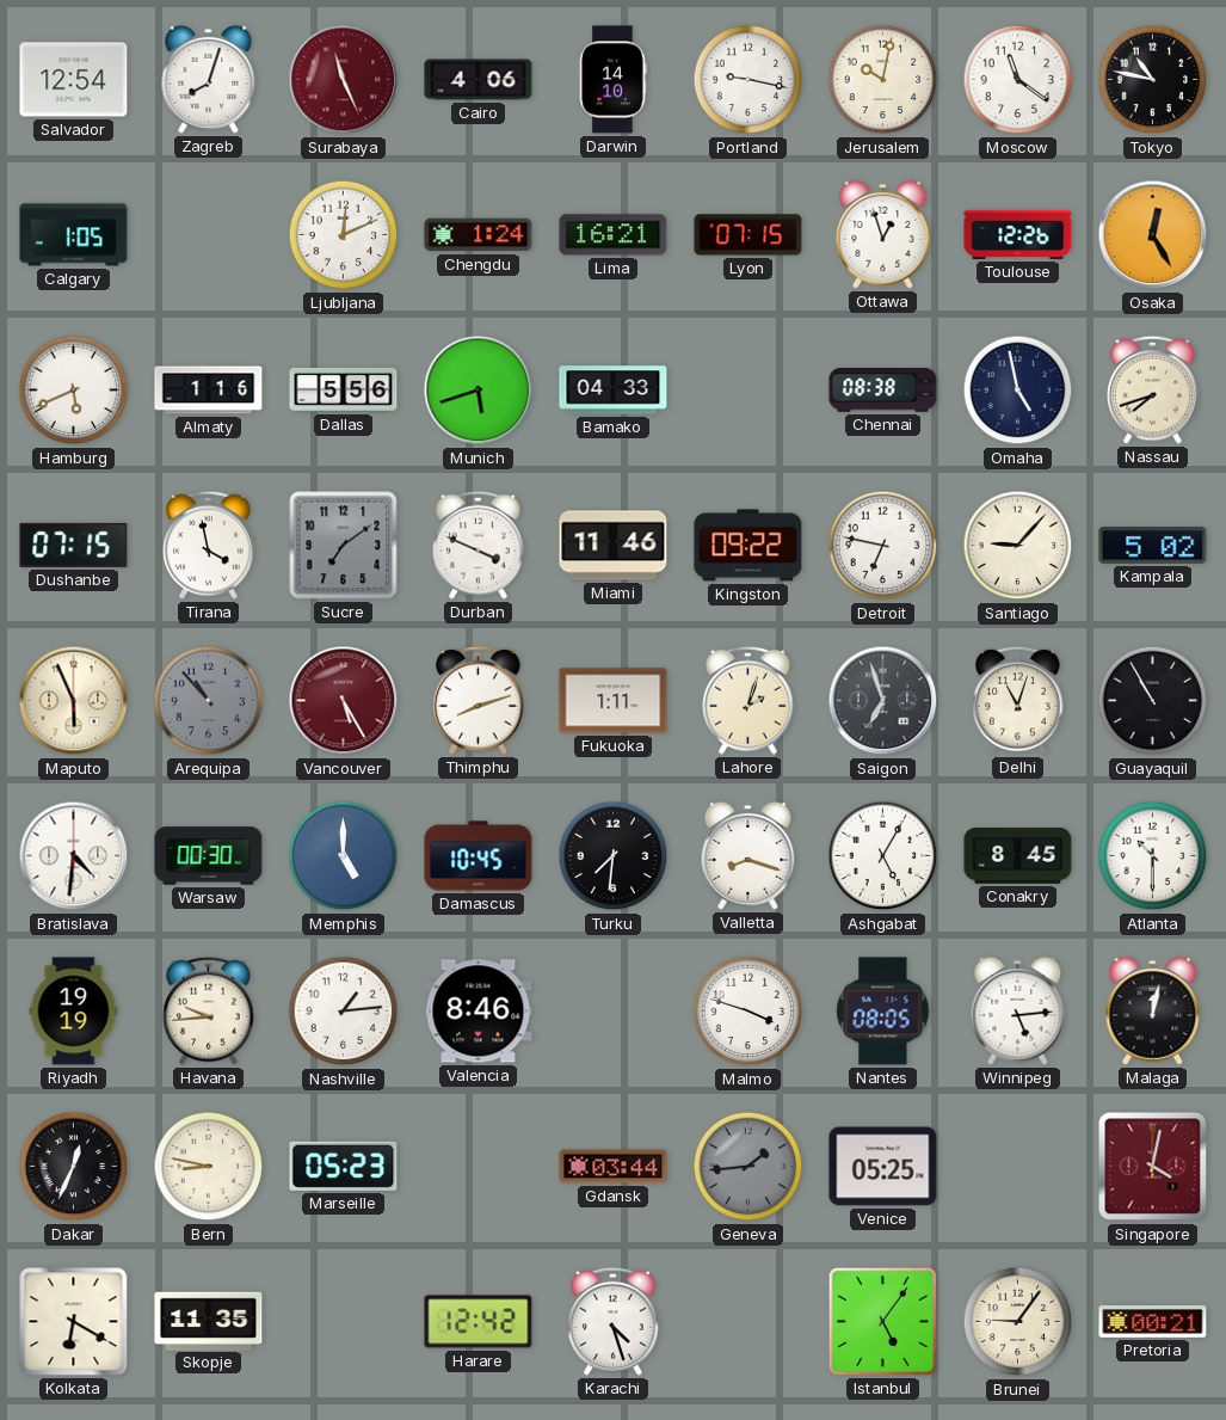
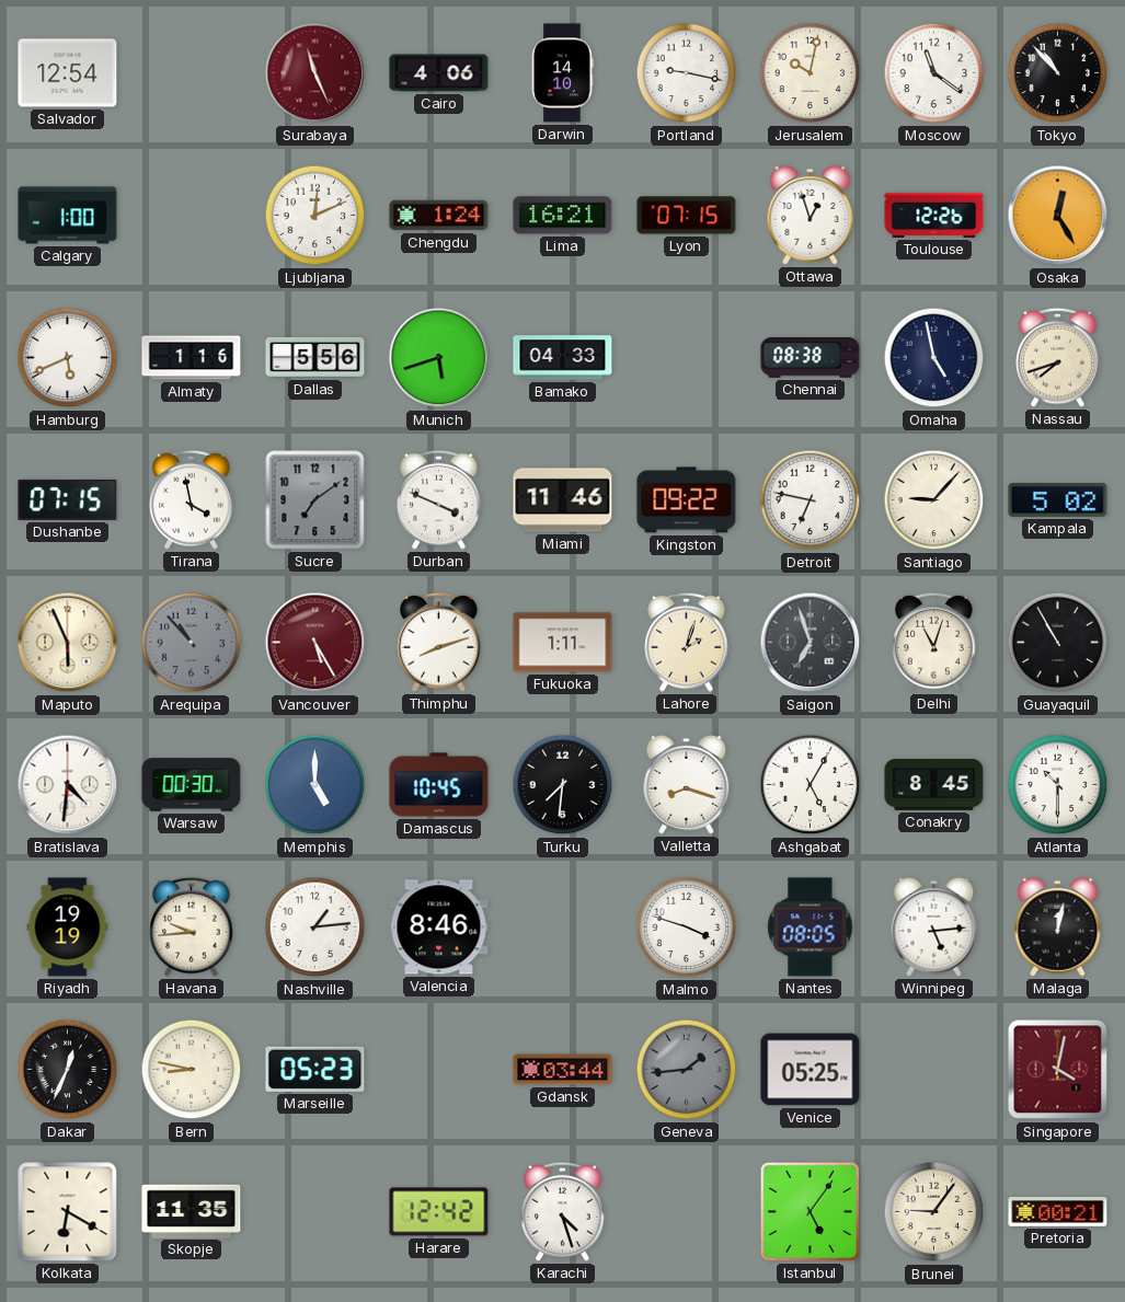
Zagreb: 8:03 -> none
Tokyo: 10:47 -> 10:53
Calgary: 1:05 -> 1:00
